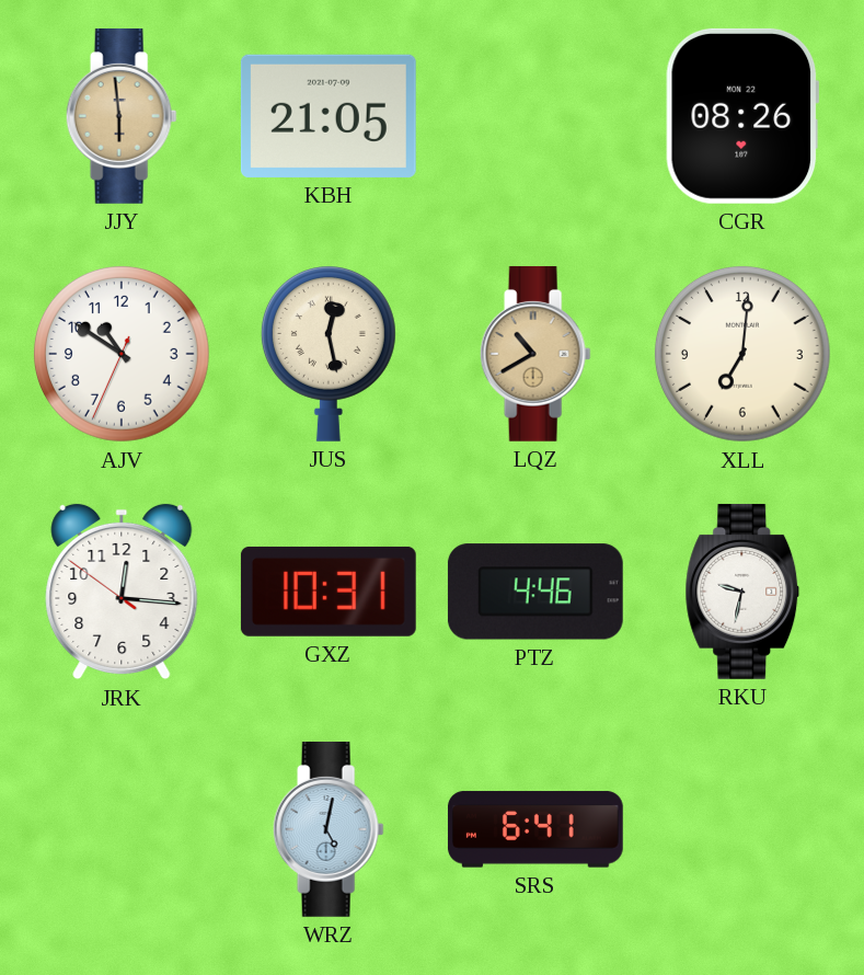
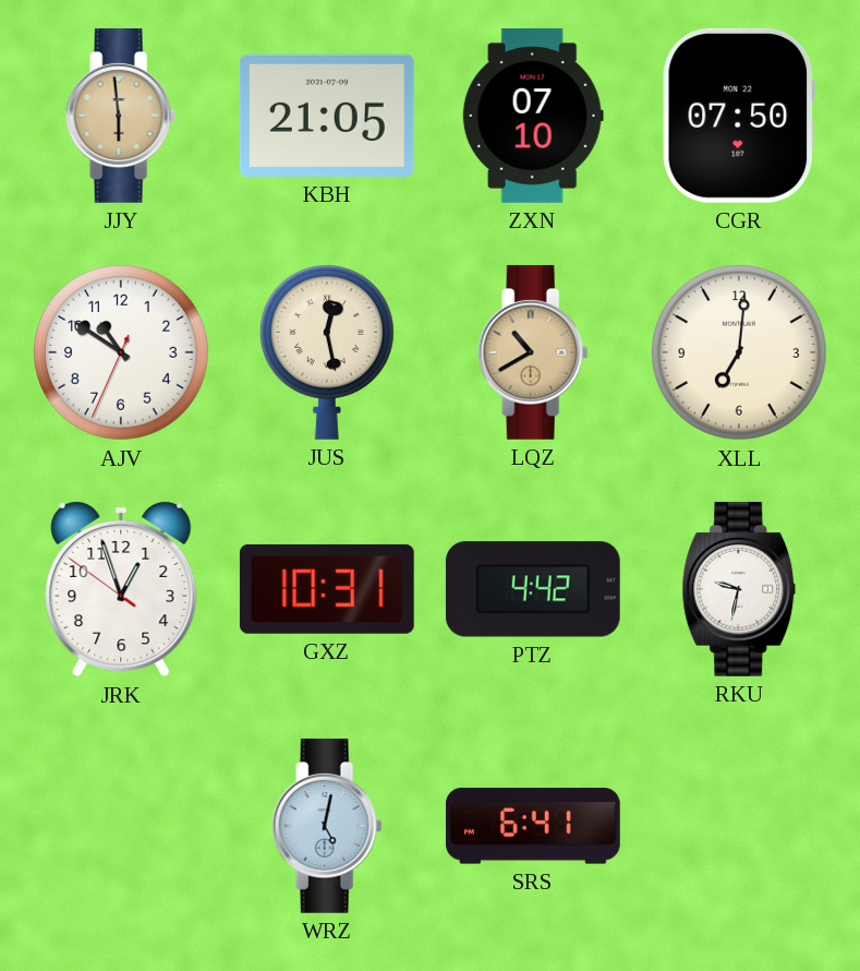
ZXN: none -> 07:10
CGR: 08:26 -> 07:50
JRK: 12:15 -> 12:56
PTZ: 4:46 -> 4:42
